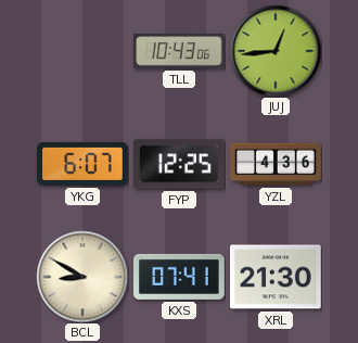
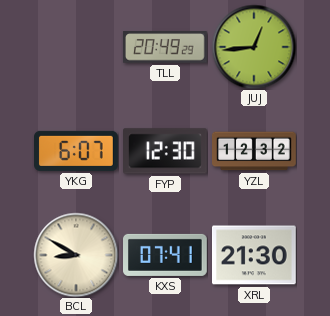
TLL: 10:43 -> 20:49
FYP: 12:25 -> 12:30
YZL: 4:36 -> 12:32
